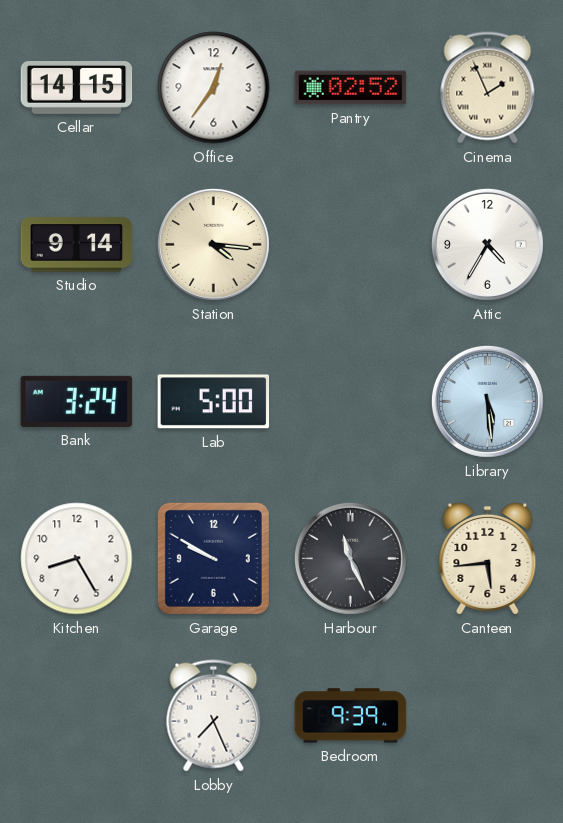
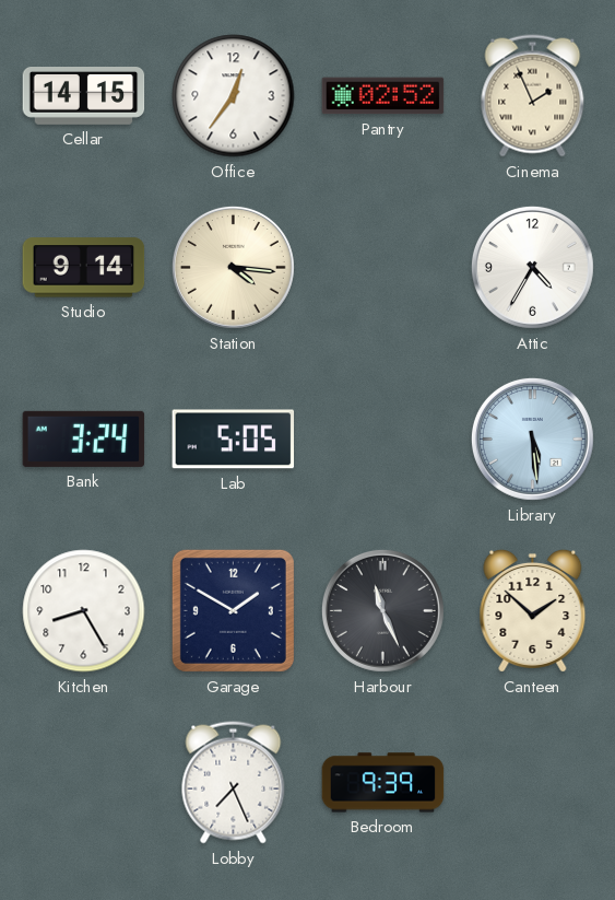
Lab: 5:00 -> 5:05
Garage: 9:50 -> 1:50
Canteen: 5:44 -> 1:52
